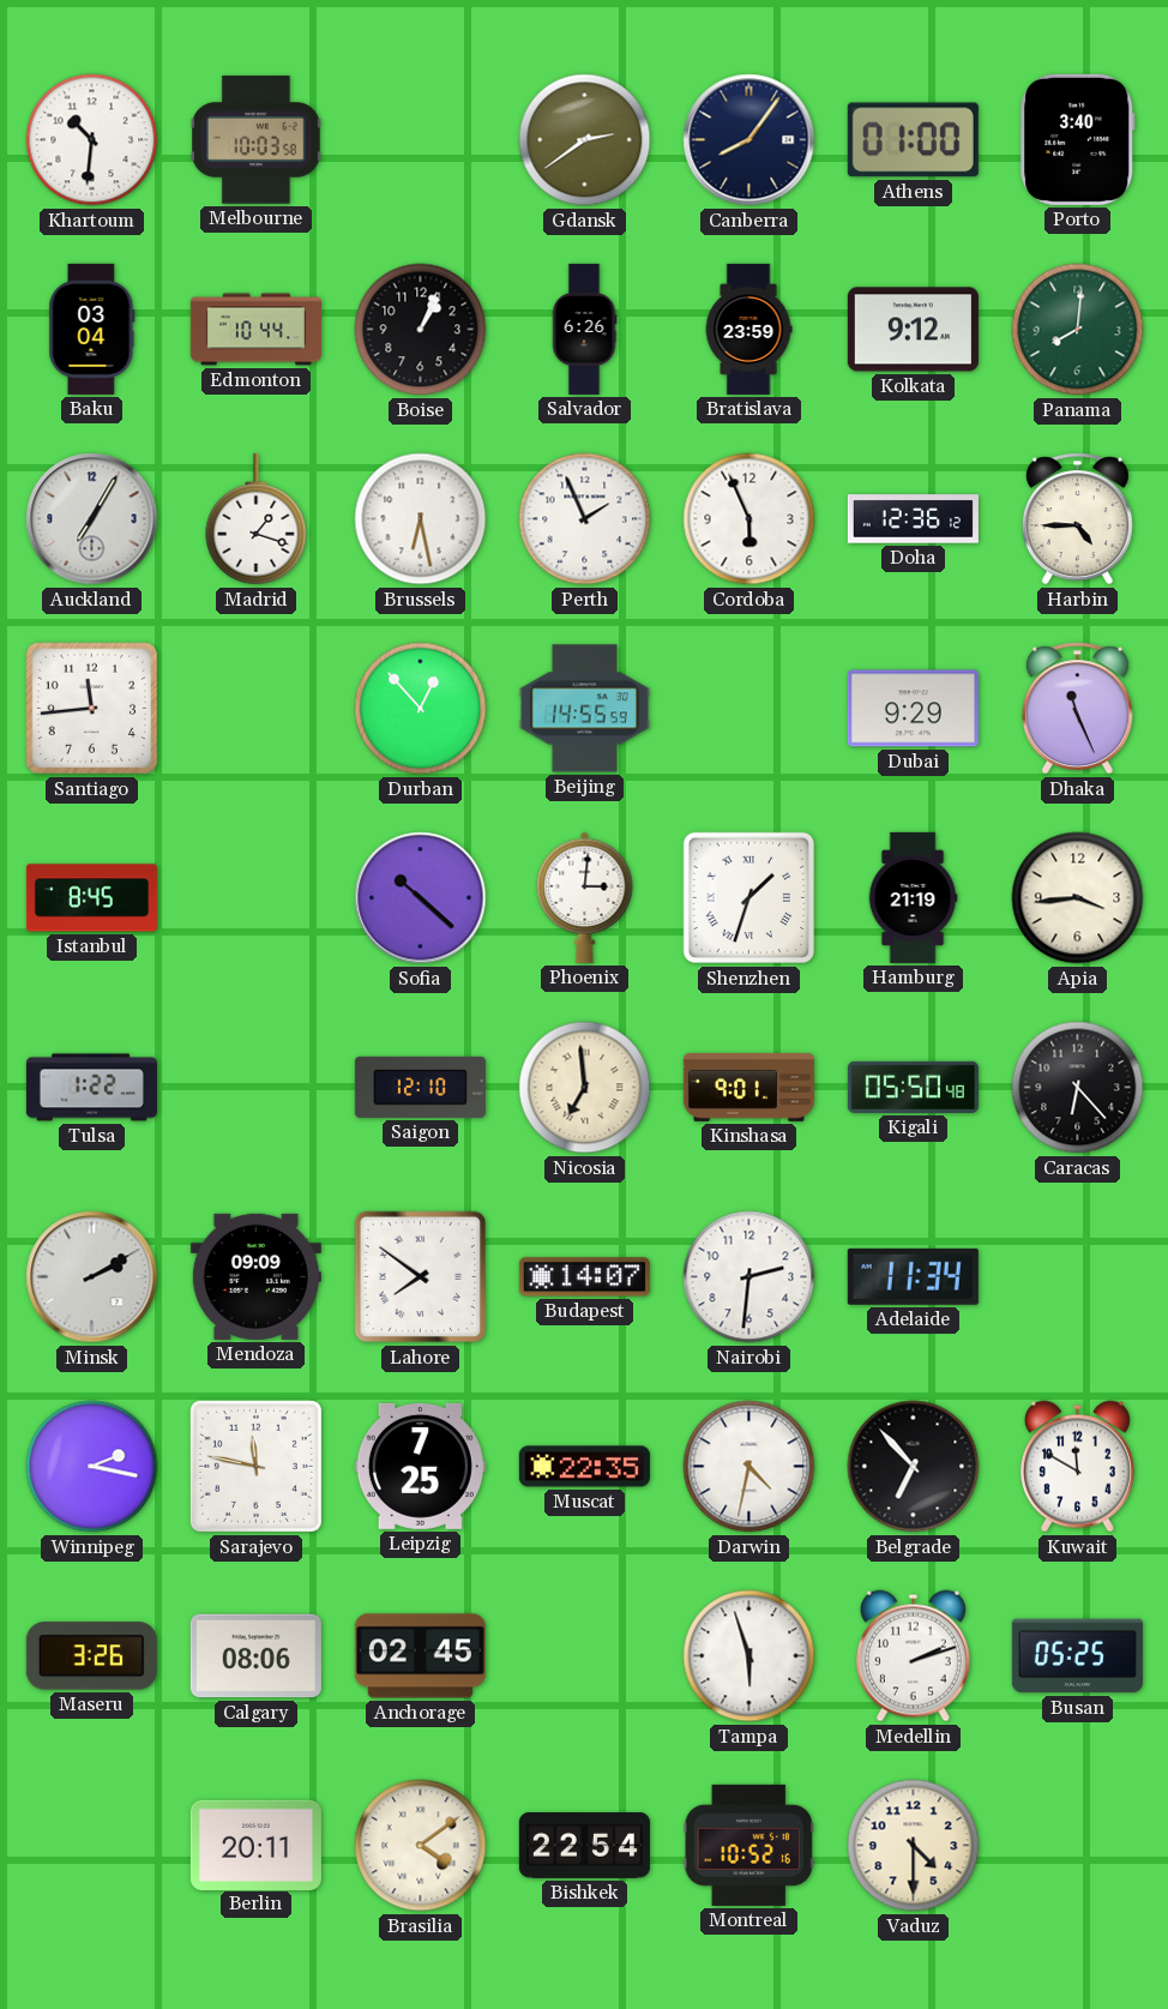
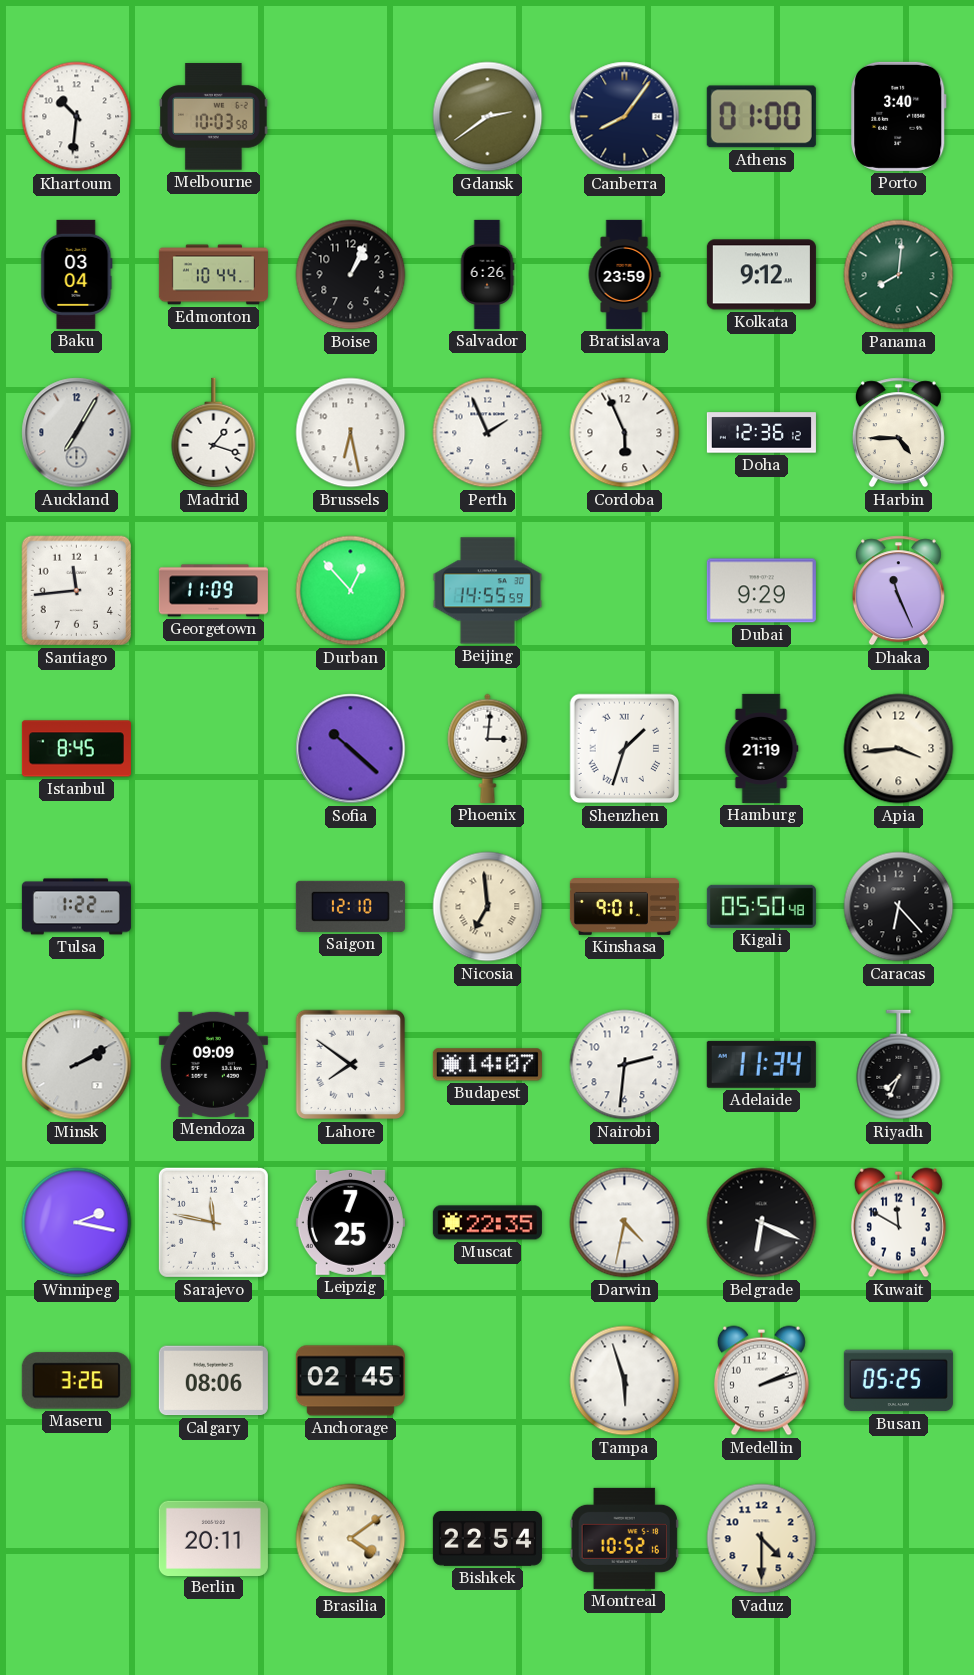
Georgetown: none -> 11:09
Riyadh: none -> 7:34
Belgrade: 6:53 -> 6:19
